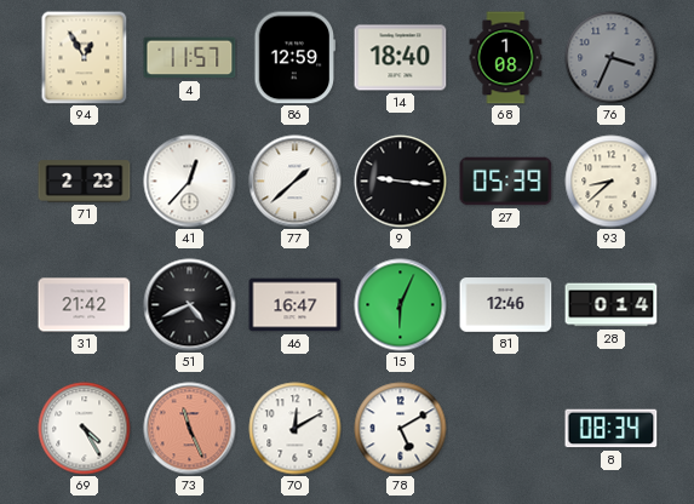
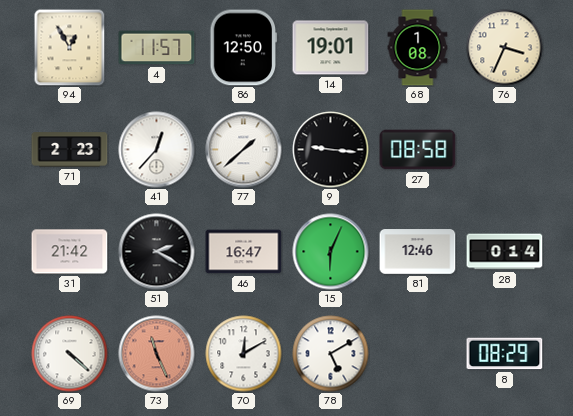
86: 12:59 -> 12:50
14: 18:40 -> 19:01
76 dial: grey -> cream
27: 05:39 -> 08:58
93: 8:38 -> none
51: 4:41 -> 2:20
69: 4:25 -> 4:22
8: 08:34 -> 08:29
